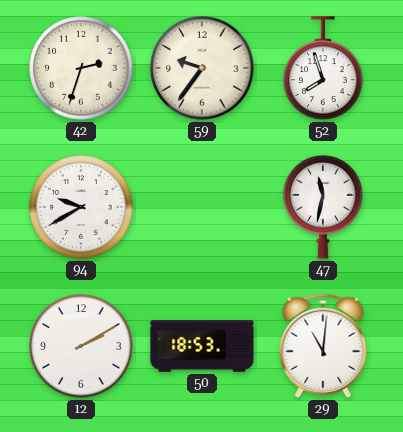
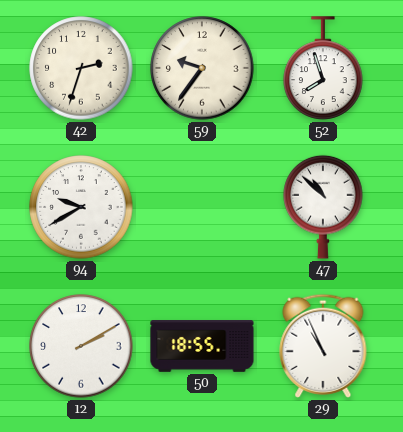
47: 11:32 -> 10:52
50: 18:53 -> 18:55
29: 11:01 -> 10:56
